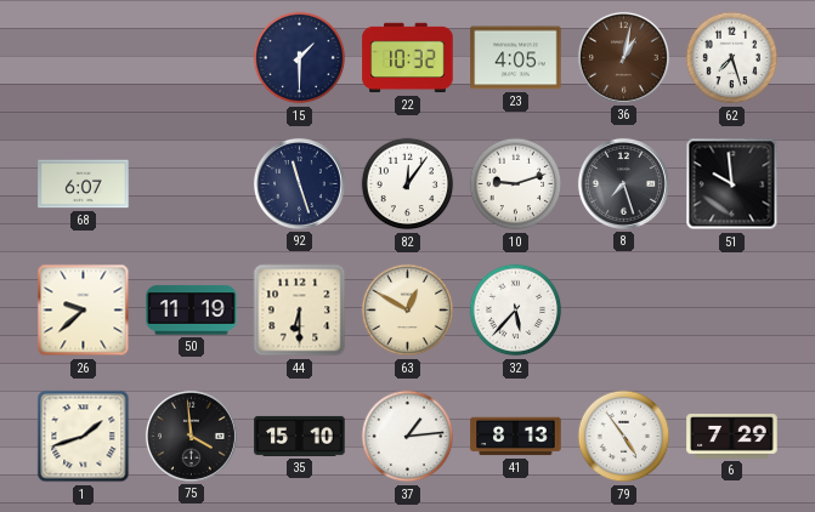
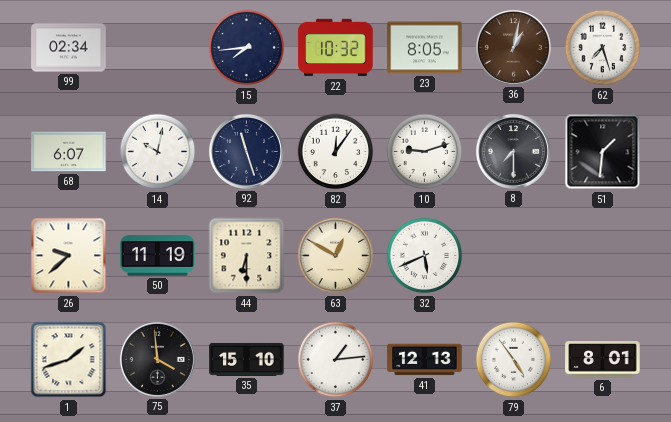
99: none -> 02:34
15: 1:30 -> 7:44
23: 4:05 -> 8:05
14: none -> 10:02
8: 7:27 -> 7:30
51: 9:59 -> 1:31
32: 5:37 -> 5:41
41: 8:13 -> 12:13
6: 7:29 -> 8:01
